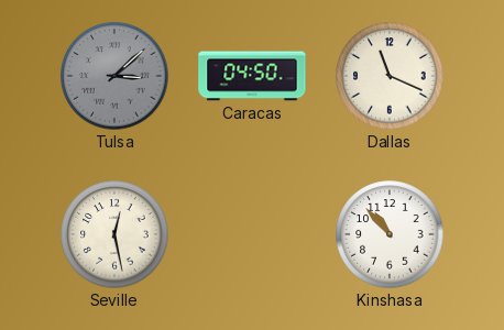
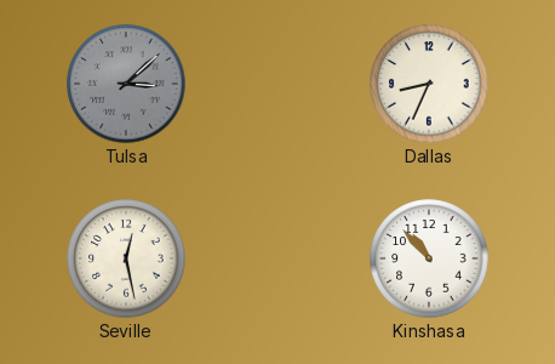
Caracas: 04:50 -> none
Dallas: 11:19 -> 8:34
